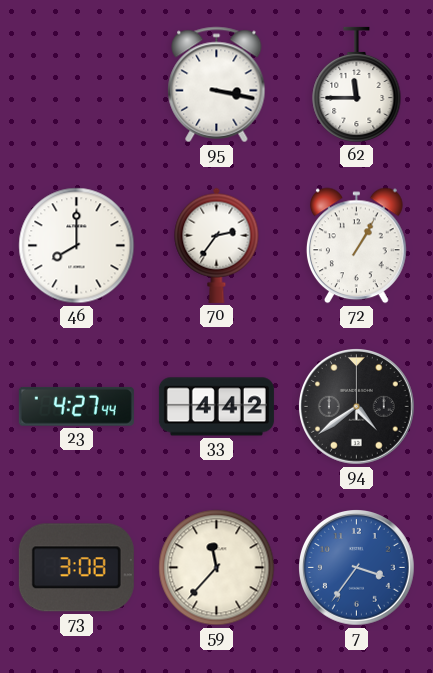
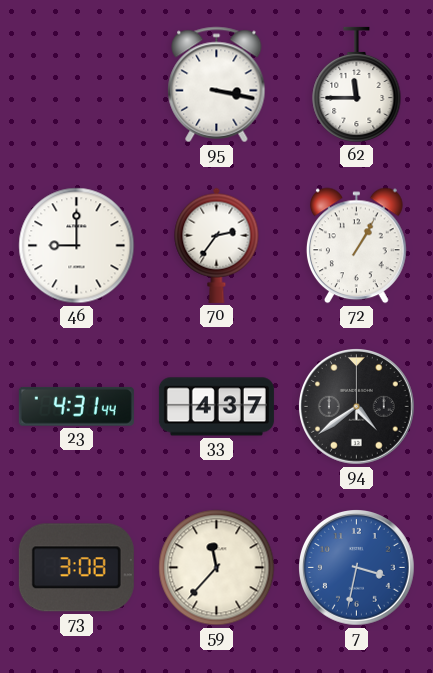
46: 8:00 -> 9:00
23: 4:27 -> 4:31
33: 4:42 -> 4:37
7: 3:36 -> 3:32
